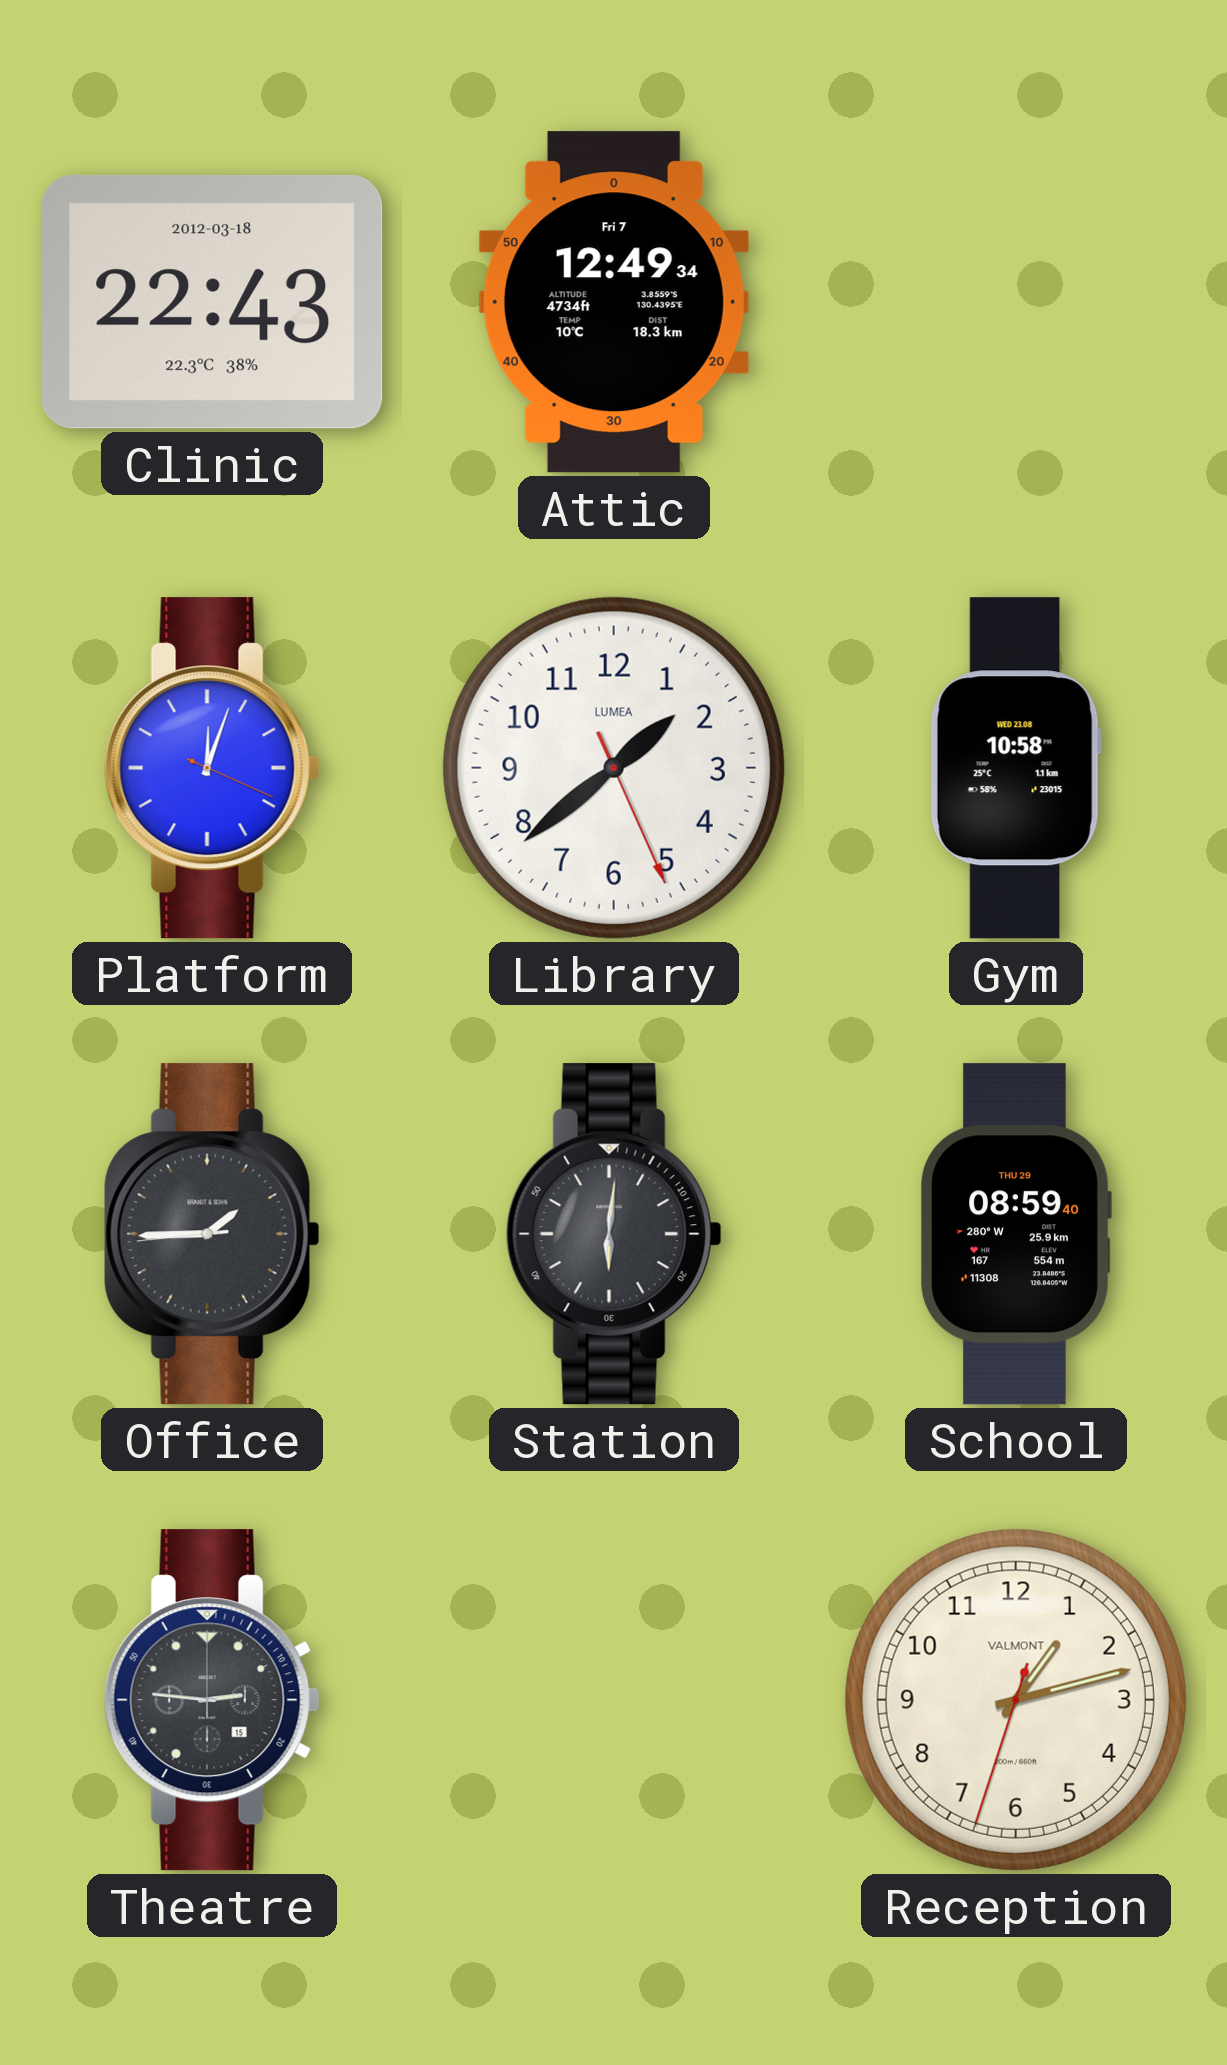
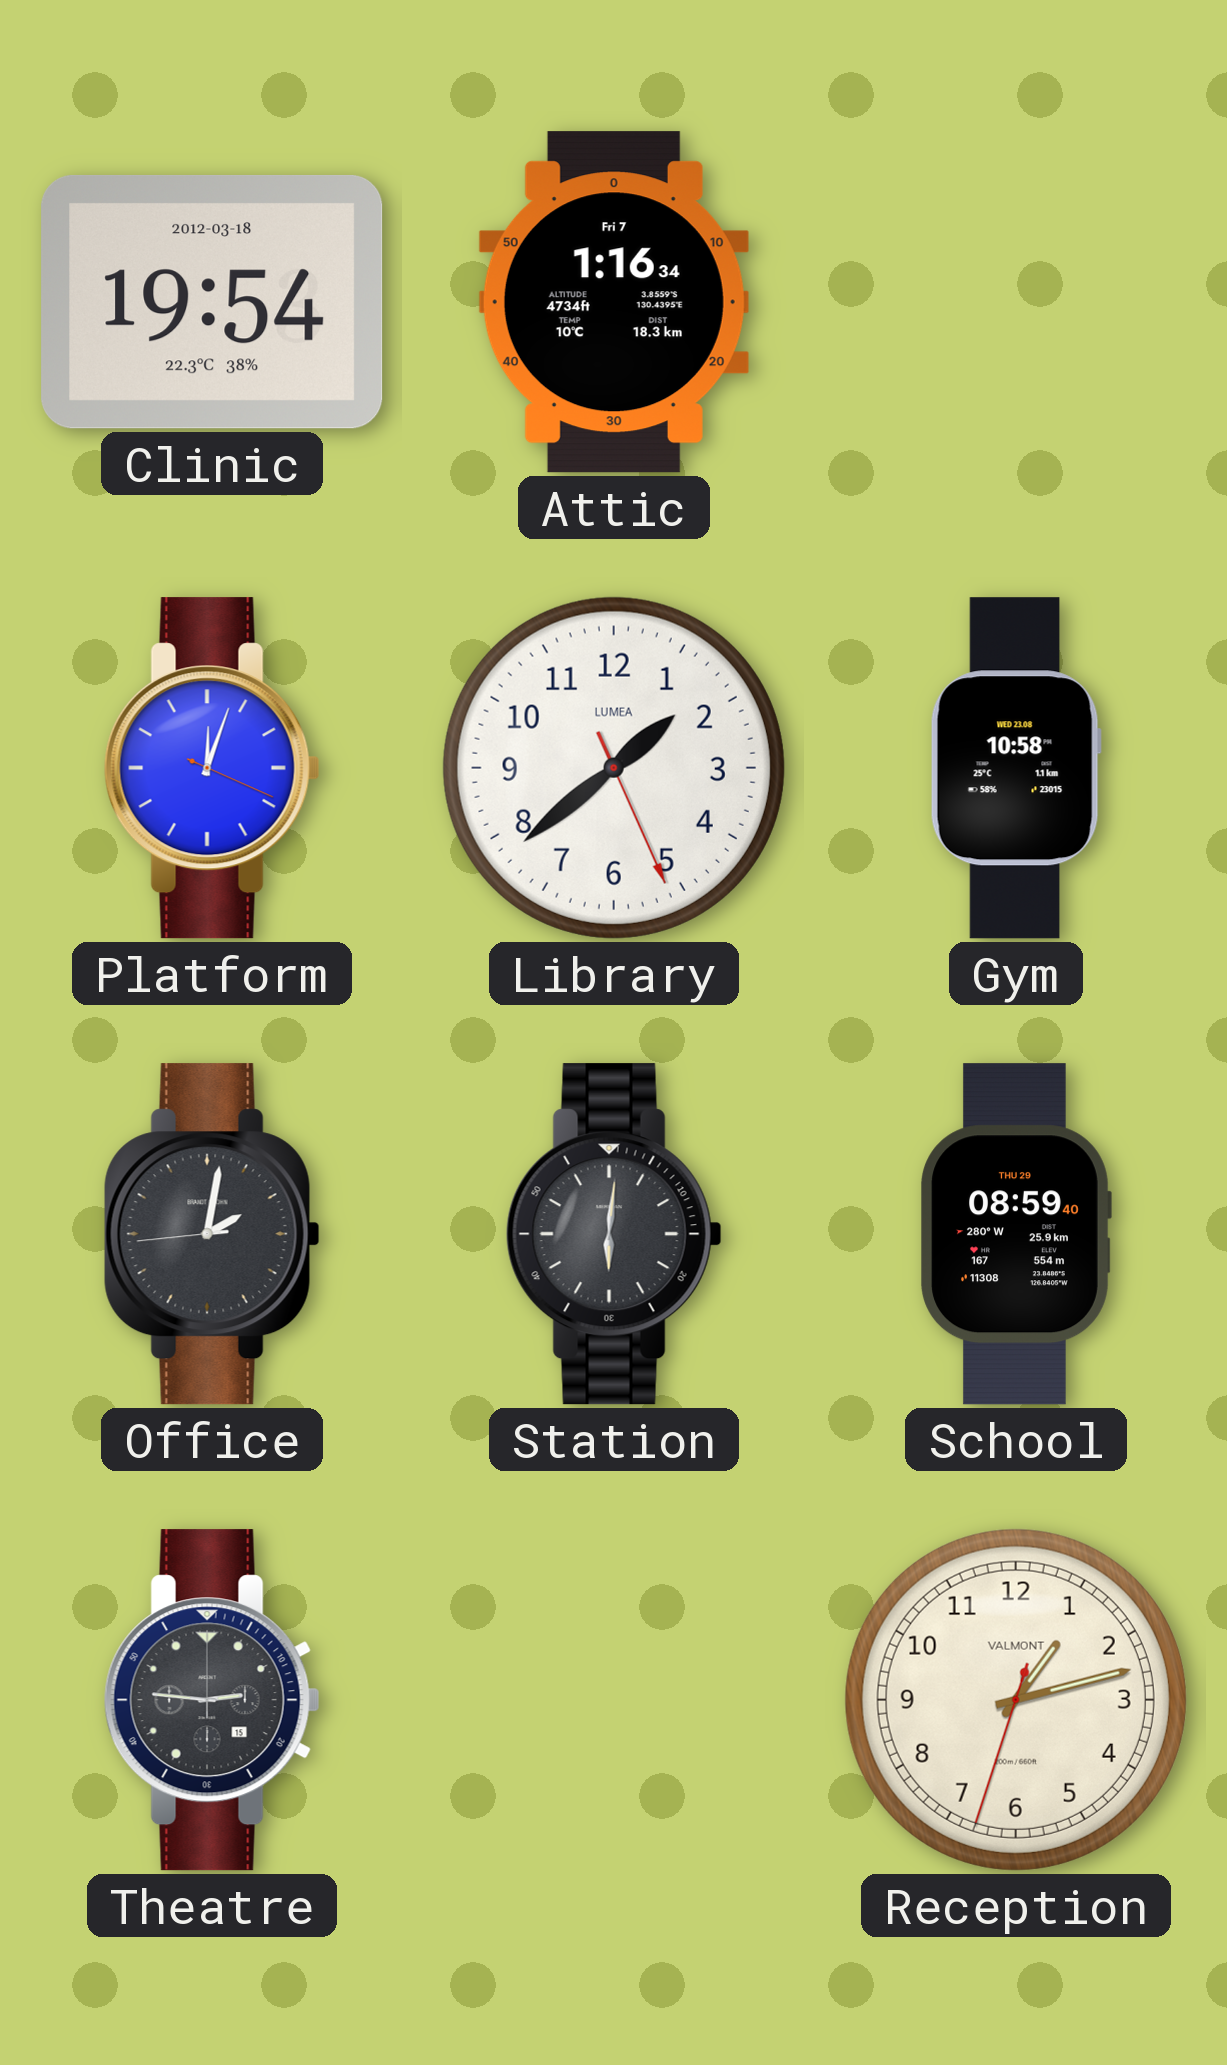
Clinic: 22:43 -> 19:54
Attic: 12:49 -> 1:16
Office: 1:44 -> 2:01
